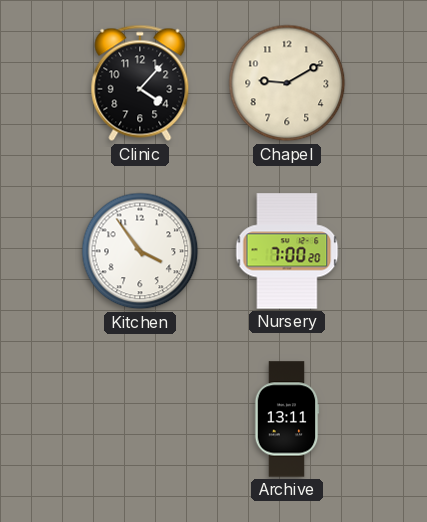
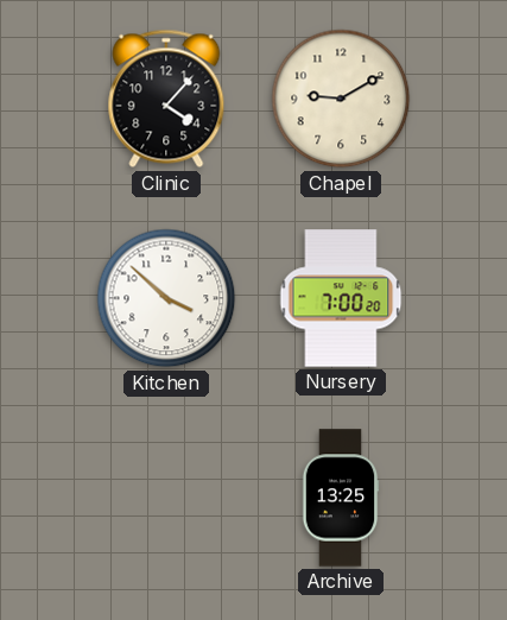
Kitchen: 3:54 -> 3:52
Archive: 13:11 -> 13:25
